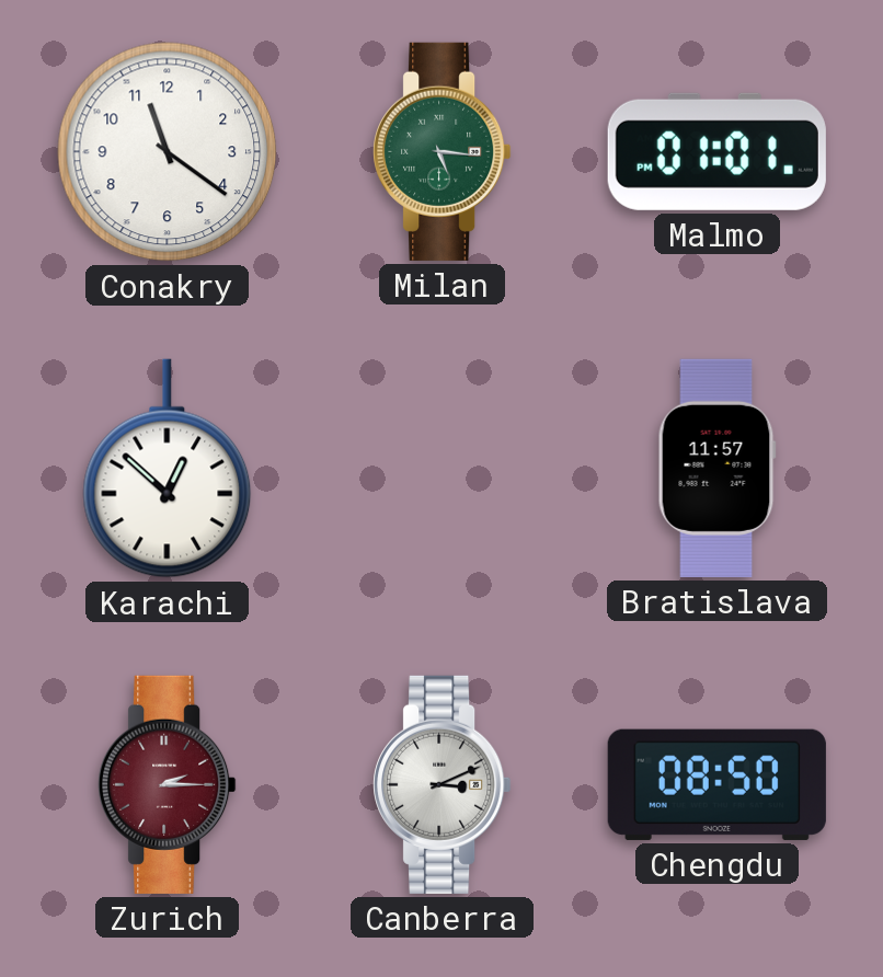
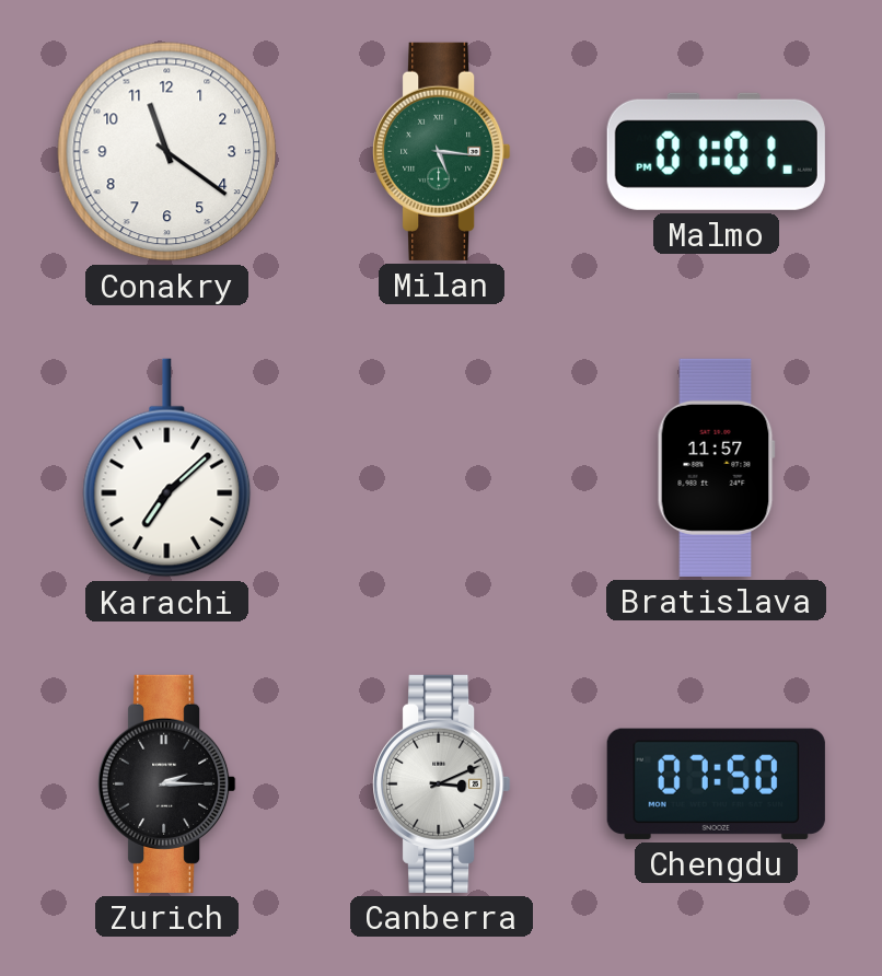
Karachi: 12:52 -> 7:08
Zurich dial: burgundy -> black
Chengdu: 08:50 -> 07:50
